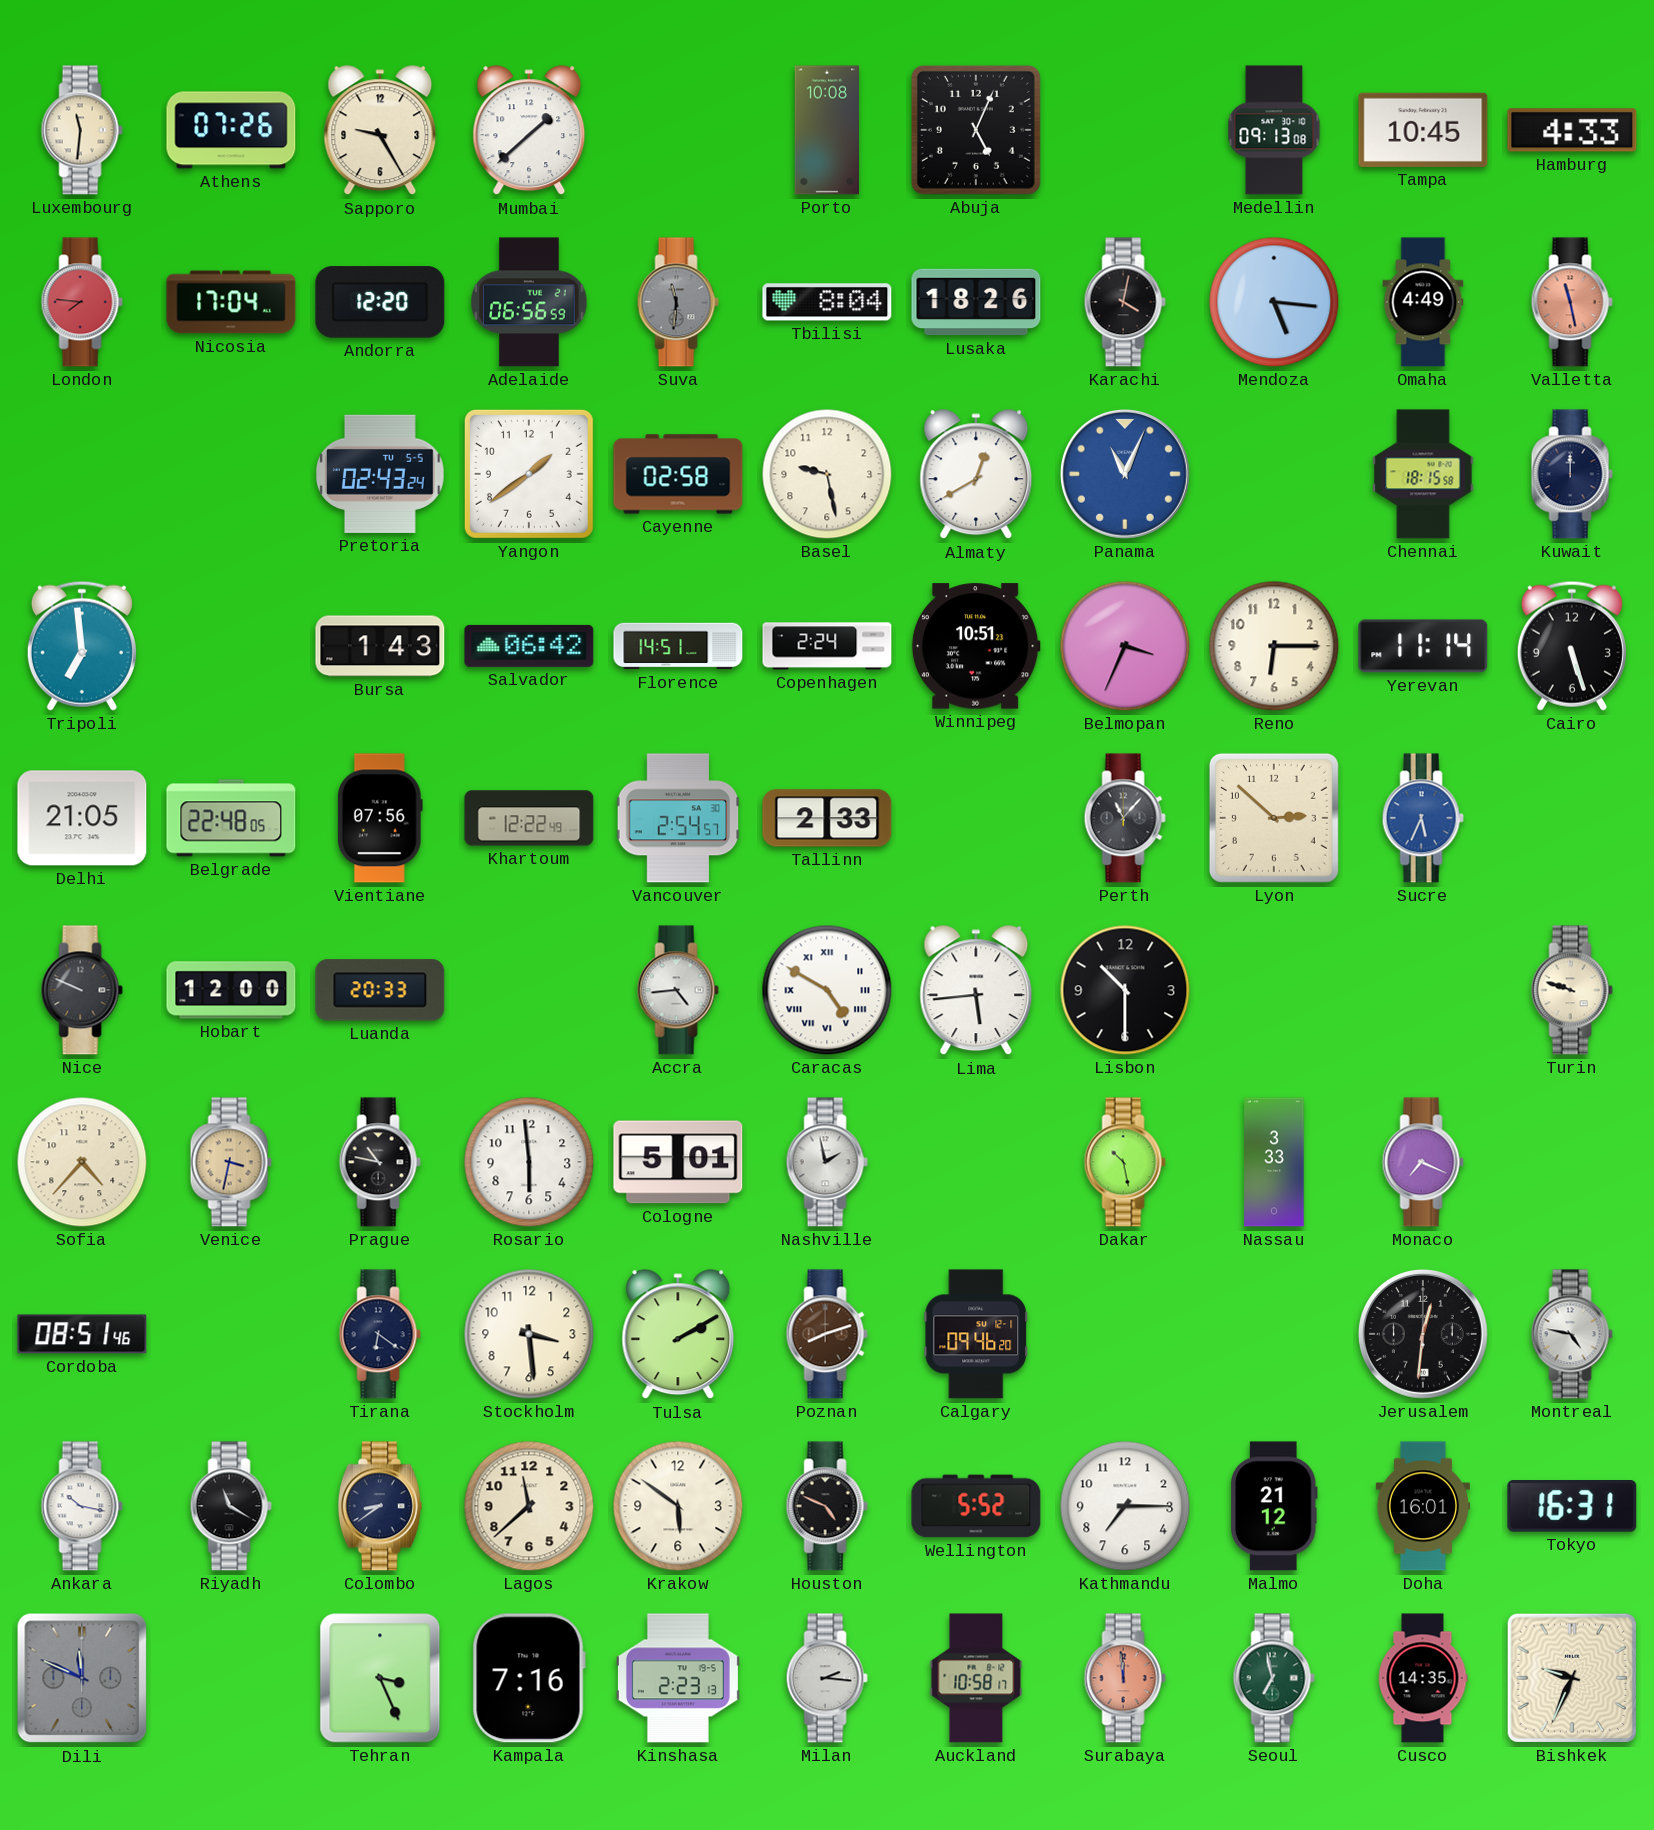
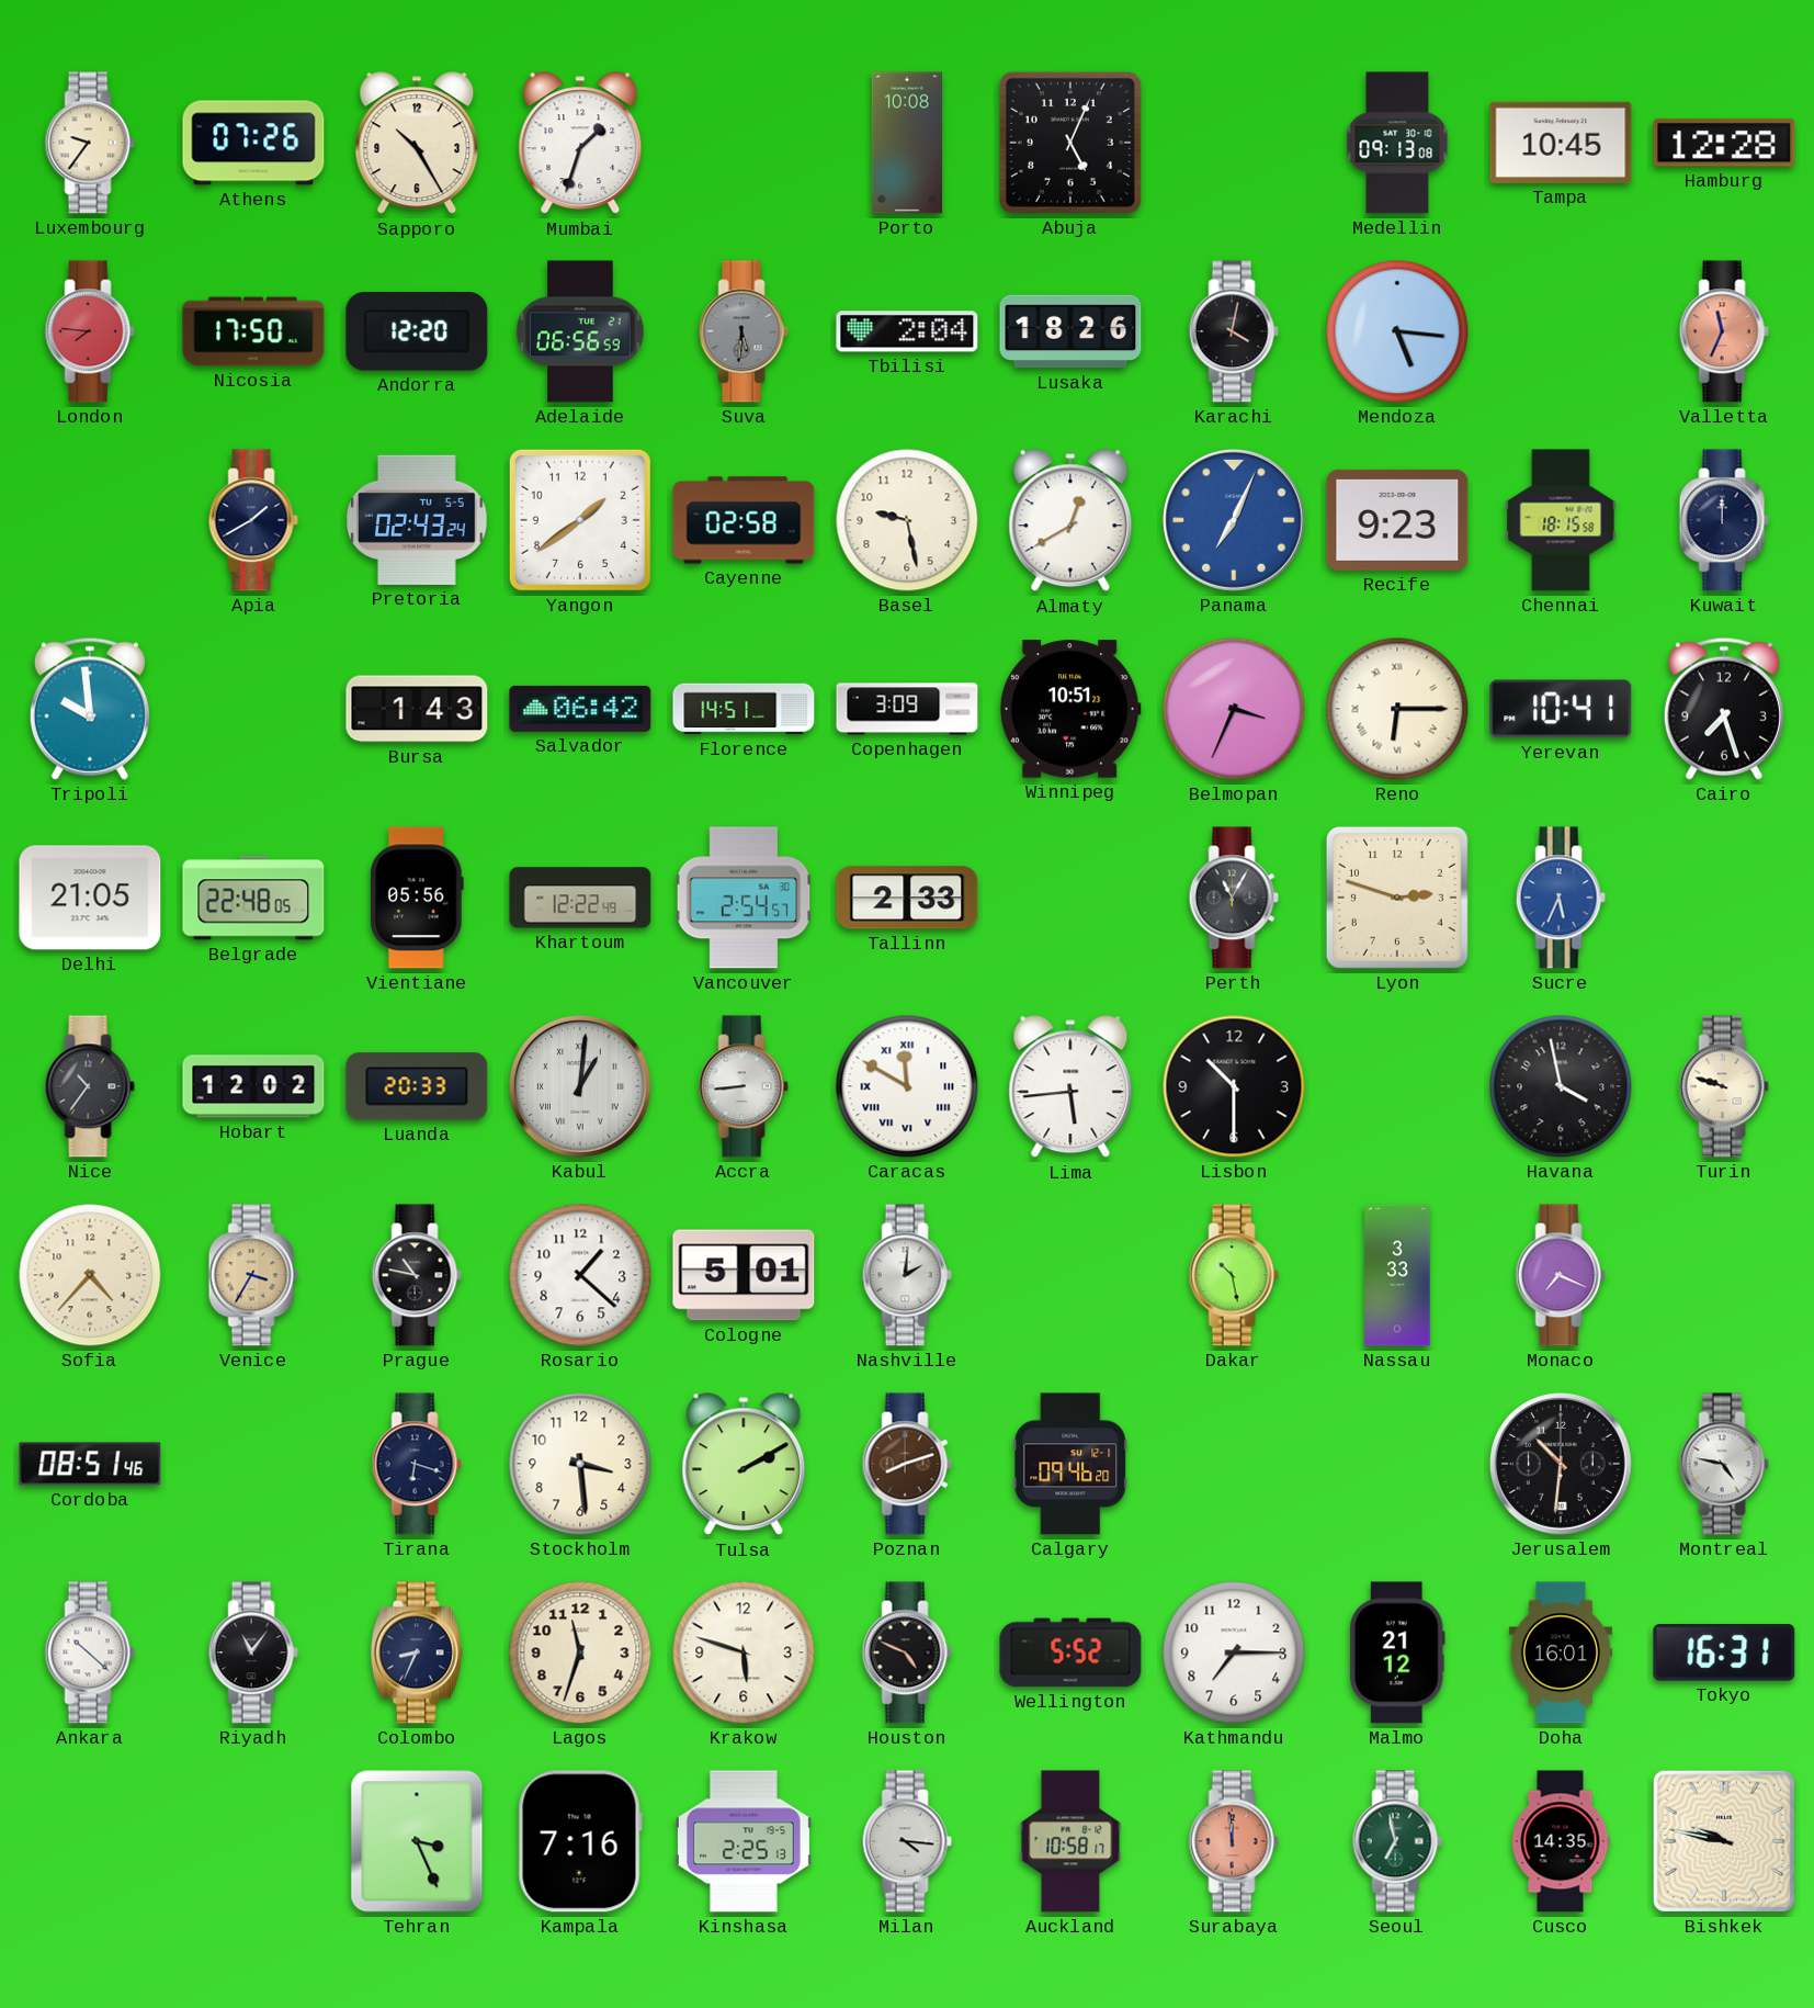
Luxembourg: 11:31 -> 9:36
Sapporo: 9:25 -> 10:25
Mumbai: 1:38 -> 1:33
Hamburg: 4:33 -> 12:28
Nicosia: 17:04 -> 17:50
Suva: 11:31 -> 5:31
Tbilisi: 8:04 -> 2:04
Omaha: 4:49 -> none
Valletta: 11:28 -> 11:34
Apia: none -> 1:40
Panama: 11:04 -> 7:04
Recife: none -> 9:23
Tripoli: 6:59 -> 9:59
Copenhagen: 2:24 -> 3:09
Reno numerals: Arabic -> Roman
Yerevan: 11:14 -> 10:41
Cairo: 5:27 -> 7:27
Vientiane: 07:56 -> 05:56
Perth: 11:07 -> 11:05
Lyon: 2:52 -> 2:48
Nice: 9:49 -> 10:36
Hobart: 12:00 -> 12:02
Kabul: none -> 1:01
Accra: 4:44 -> 8:44
Caracas: 4:50 -> 11:50
Havana: none -> 3:58
Venice: 3:32 -> 3:35
Rosario: 5:59 -> 1:22
Nashville: 1:58 -> 2:01
Tirana: 6:21 -> 6:18
Jerusalem: 12:31 -> 10:31
Ankara: 10:17 -> 10:22
Riyadh: 11:20 -> 11:06
Colombo: 8:39 -> 8:34
Lagos: 11:38 -> 11:33
Krakow: 5:51 -> 5:48
Dili: 11:49 -> none
Kinshasa: 2:23 -> 2:25
Milan: 2:16 -> 4:16
Bishkek: 9:34 -> 9:47
